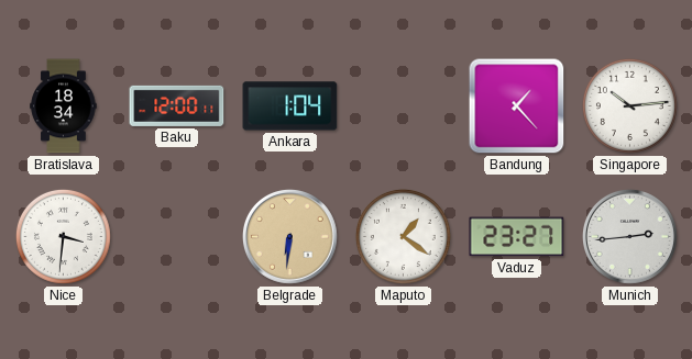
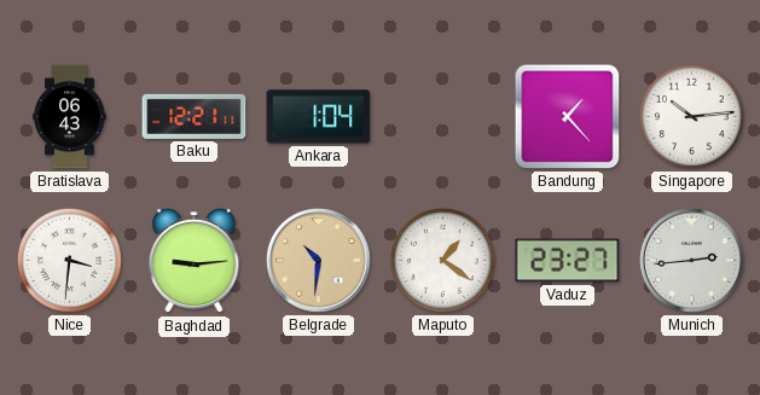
Bratislava: 18:34 -> 06:43
Baku: 12:00 -> 12:21
Baghdad: none -> 9:14
Belgrade: 6:31 -> 10:31
